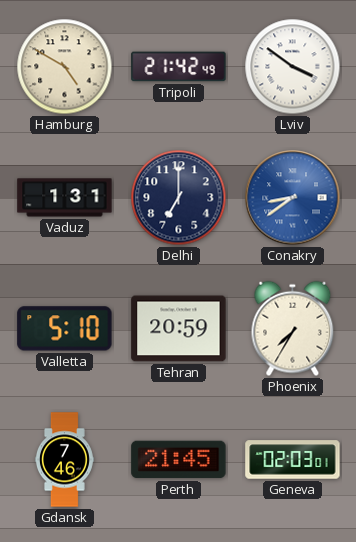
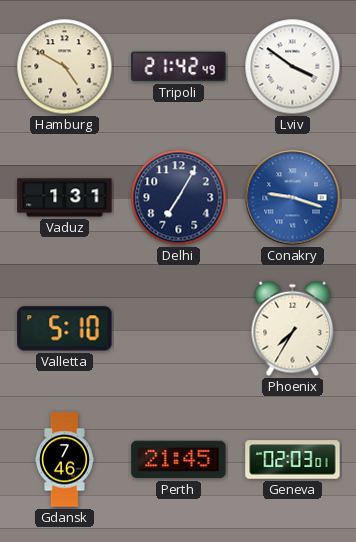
Delhi: 7:00 -> 7:05
Conakry: 8:39 -> 9:18
Tehran: 20:59 -> none
